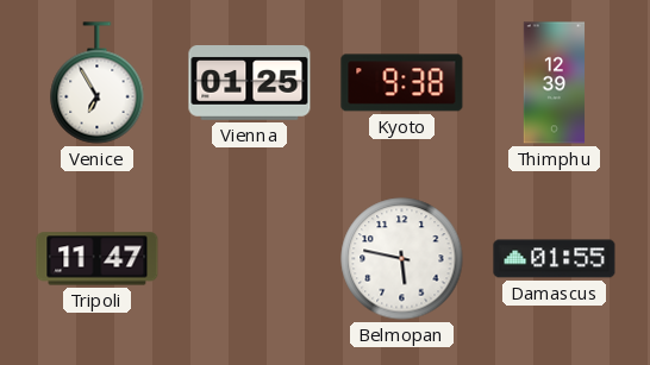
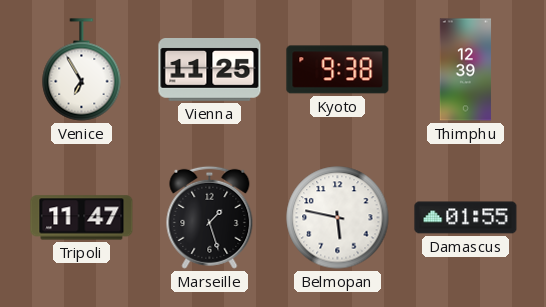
Vienna: 01:25 -> 11:25
Marseille: none -> 1:27
